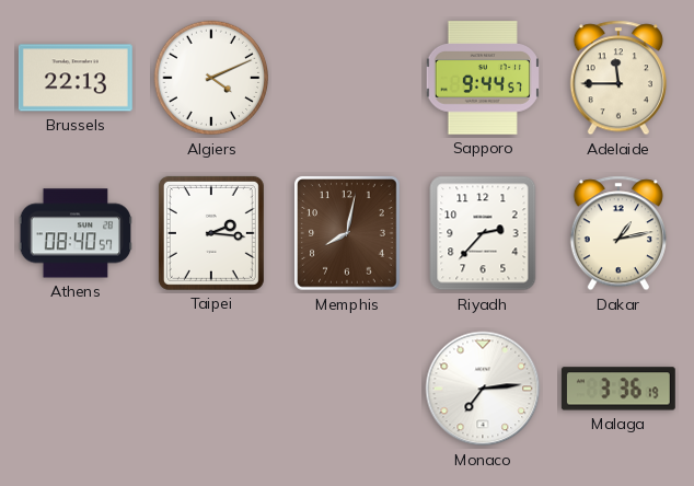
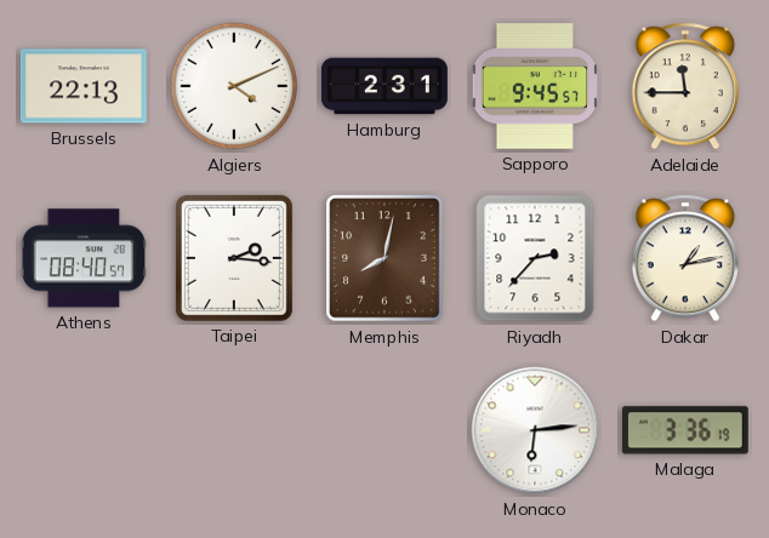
Hamburg: none -> 2:31
Sapporo: 9:44 -> 9:45
Monaco: 7:14 -> 6:14
